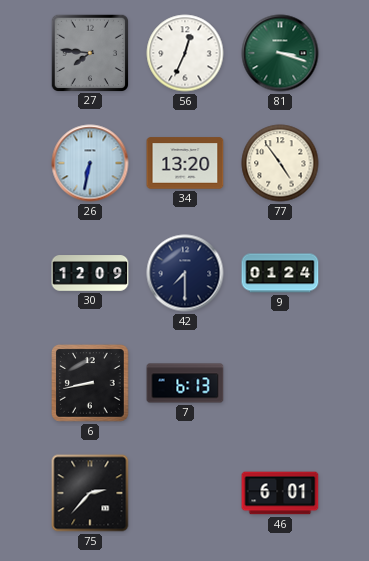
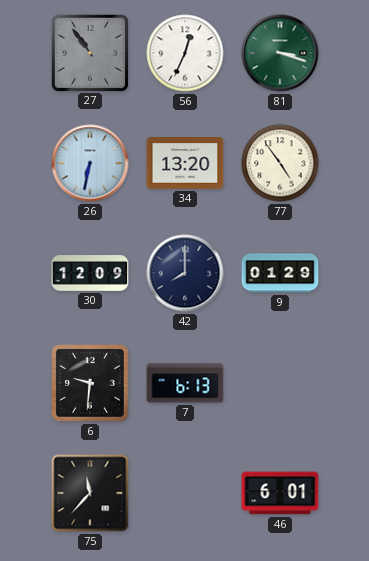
27: 7:46 -> 10:54
42: 7:30 -> 8:00
9: 01:24 -> 01:29
6: 8:43 -> 9:31
75: 2:37 -> 11:37
